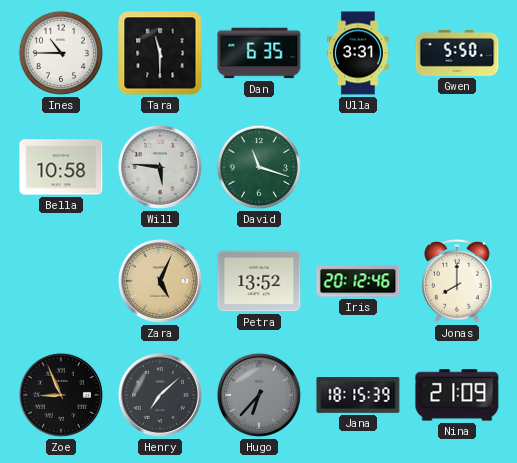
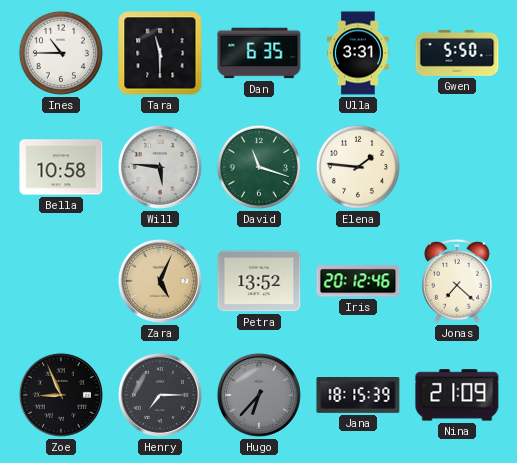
Elena: none -> 1:46
Jonas: 8:00 -> 7:22
Henry: 7:08 -> 7:15
